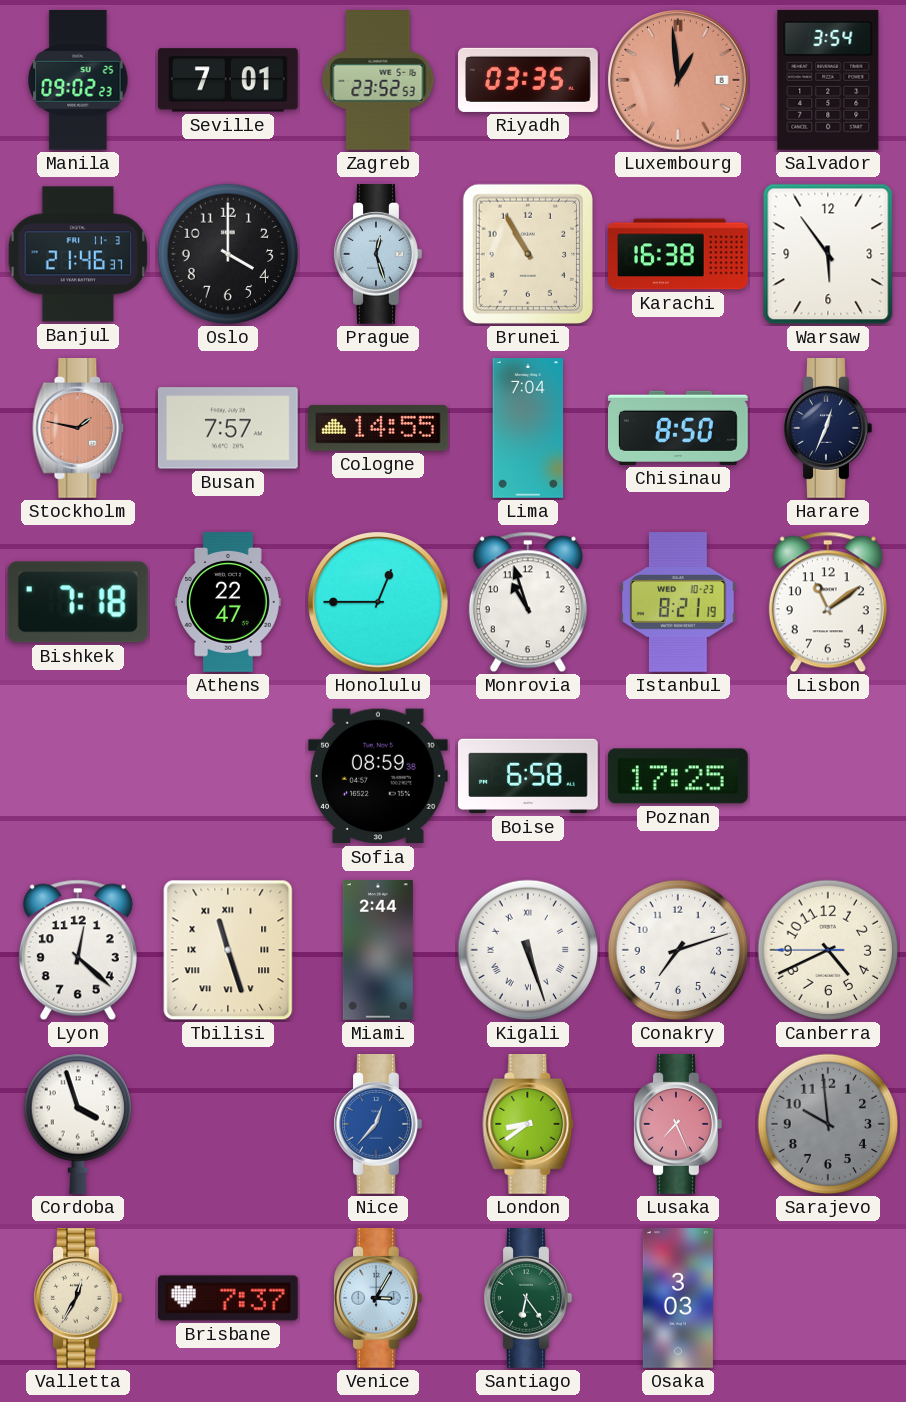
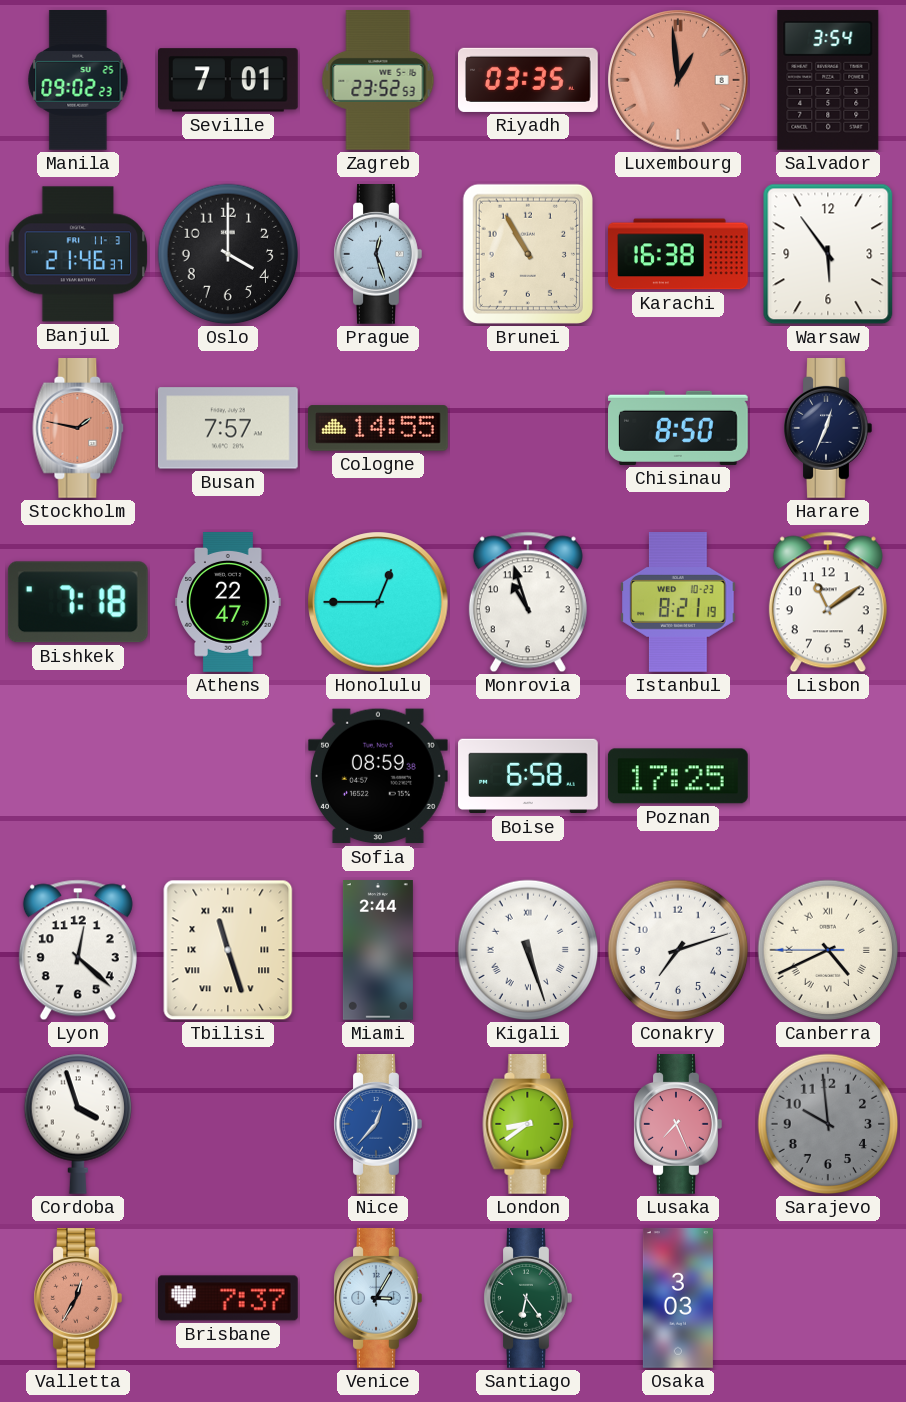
Lima: 7:04 -> none
Canberra numerals: Arabic -> Roman
Valletta dial: cream -> salmon
